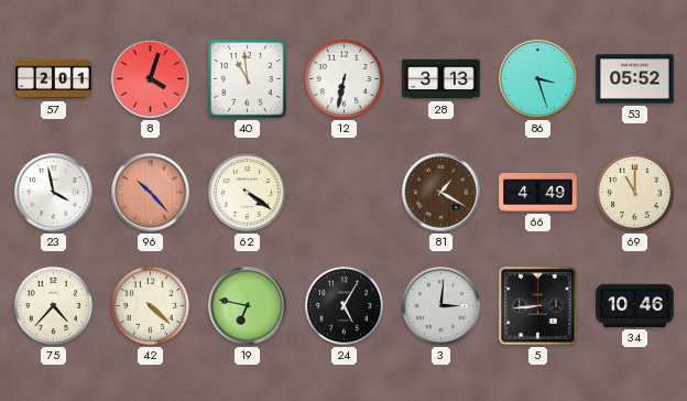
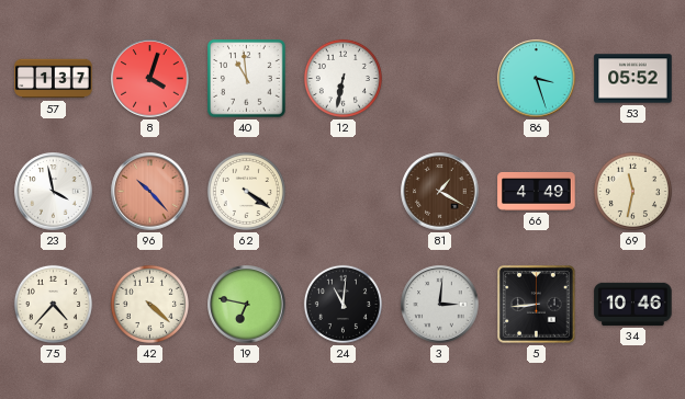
57: 2:01 -> 1:37
28: 3:13 -> none
69: 11:00 -> 11:32
24: 5:05 -> 11:01
